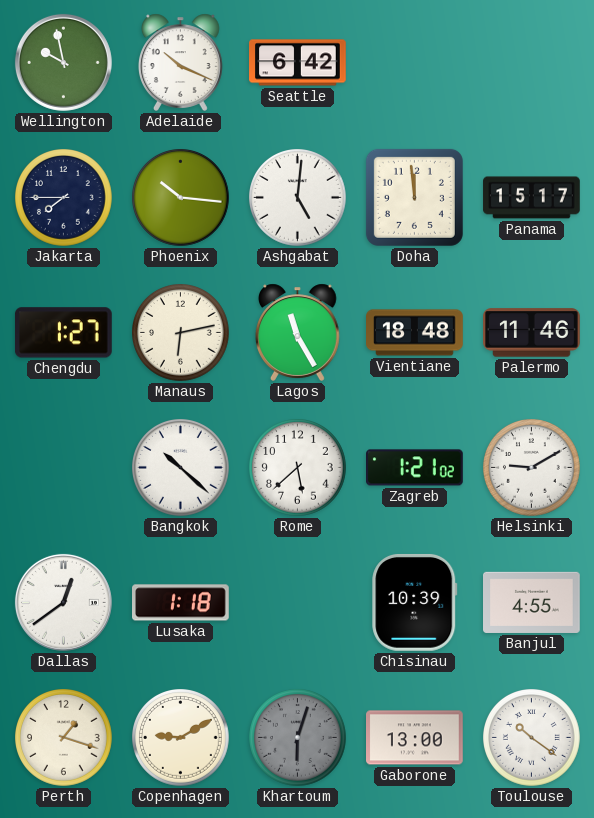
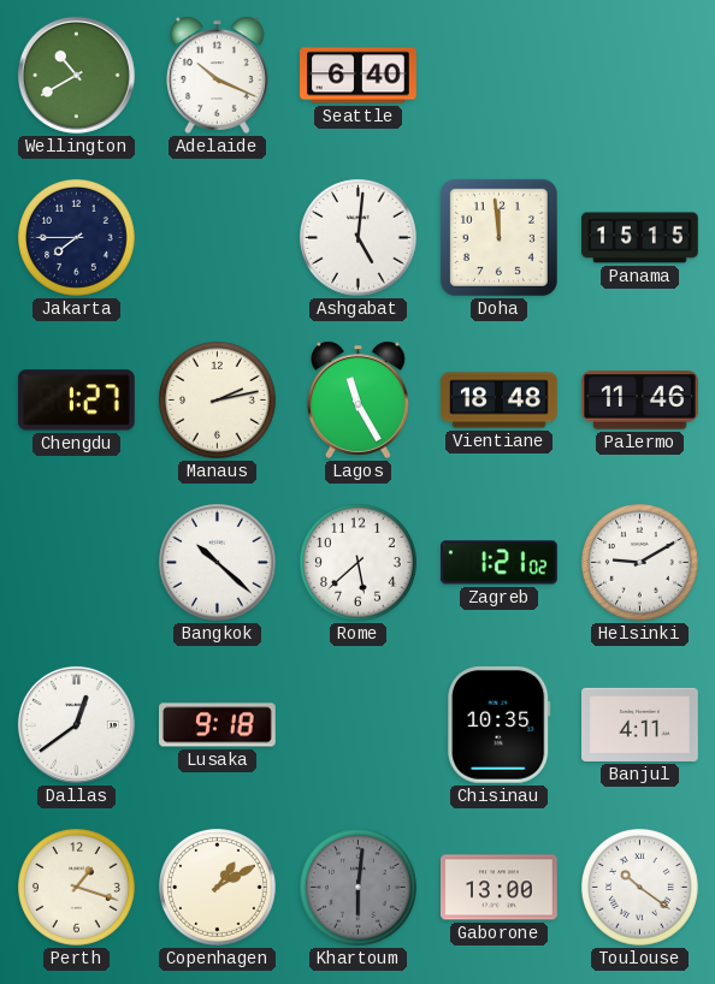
Wellington: 9:58 -> 10:40
Seattle: 6:42 -> 6:40
Phoenix: 10:16 -> none
Panama: 15:17 -> 15:15
Manaus: 6:13 -> 2:13
Lusaka: 1:18 -> 9:18
Chisinau: 10:39 -> 10:35
Banjul: 4:55 -> 4:11
Copenhagen: 9:10 -> 1:10
Khartoum: 6:03 -> 6:01
